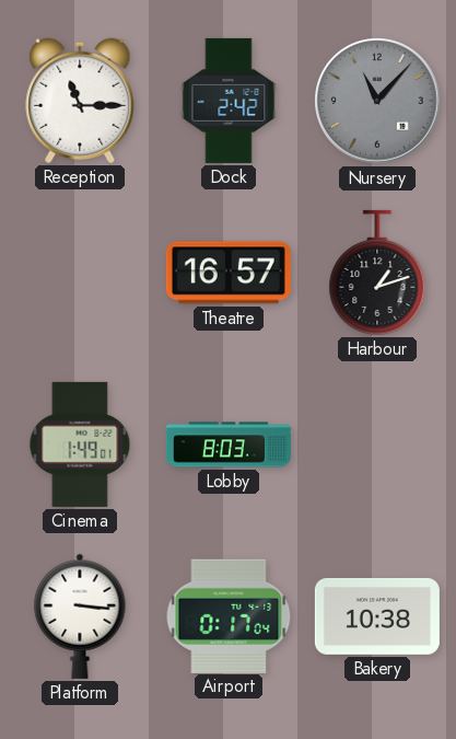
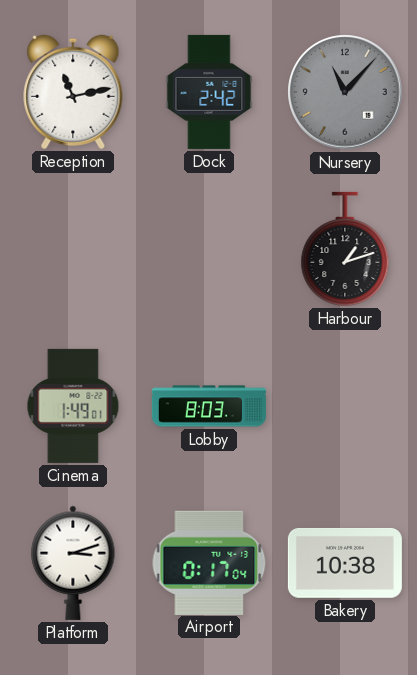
Reception: 11:15 -> 11:13
Theatre: 16:57 -> none
Platform: 3:16 -> 3:12
